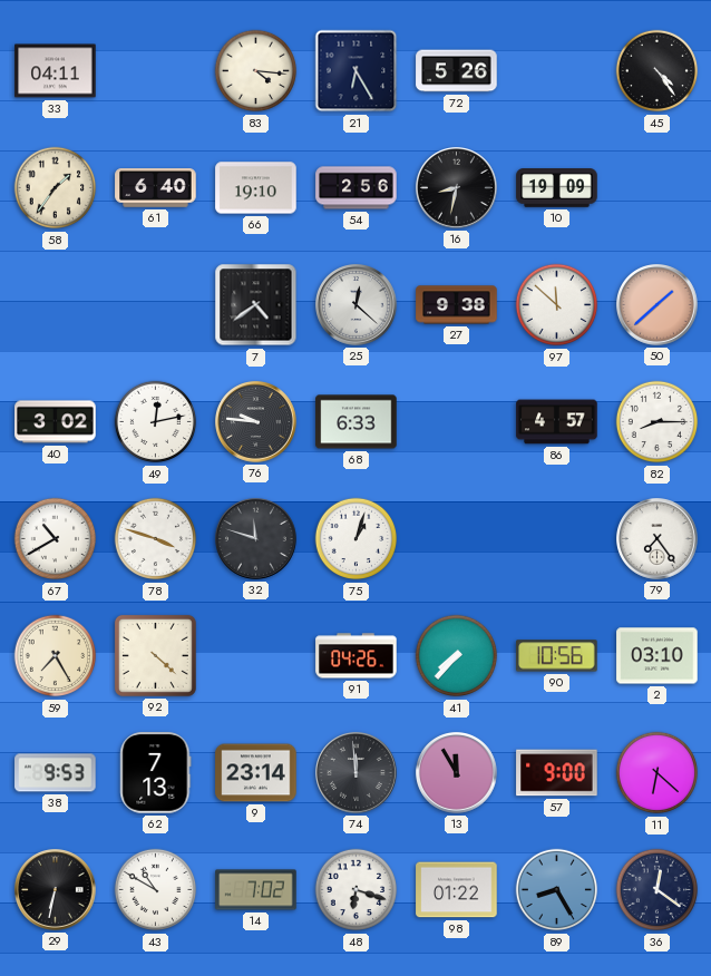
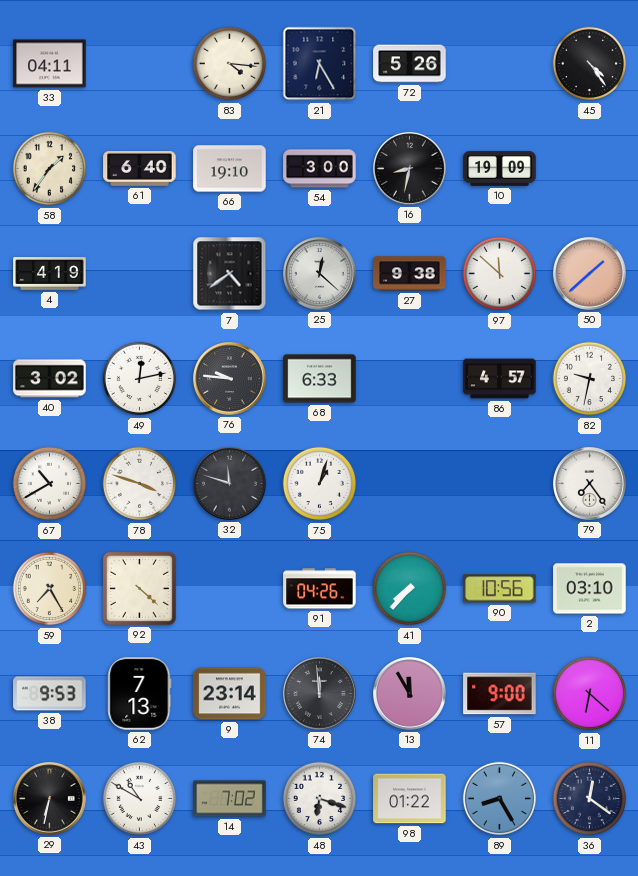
54: 2:56 -> 3:00
4: none -> 4:19
82: 8:15 -> 9:32
